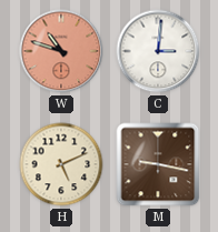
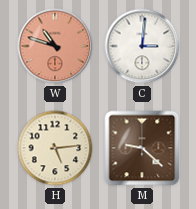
H: 5:11 -> 5:14
M: 9:17 -> 9:22
